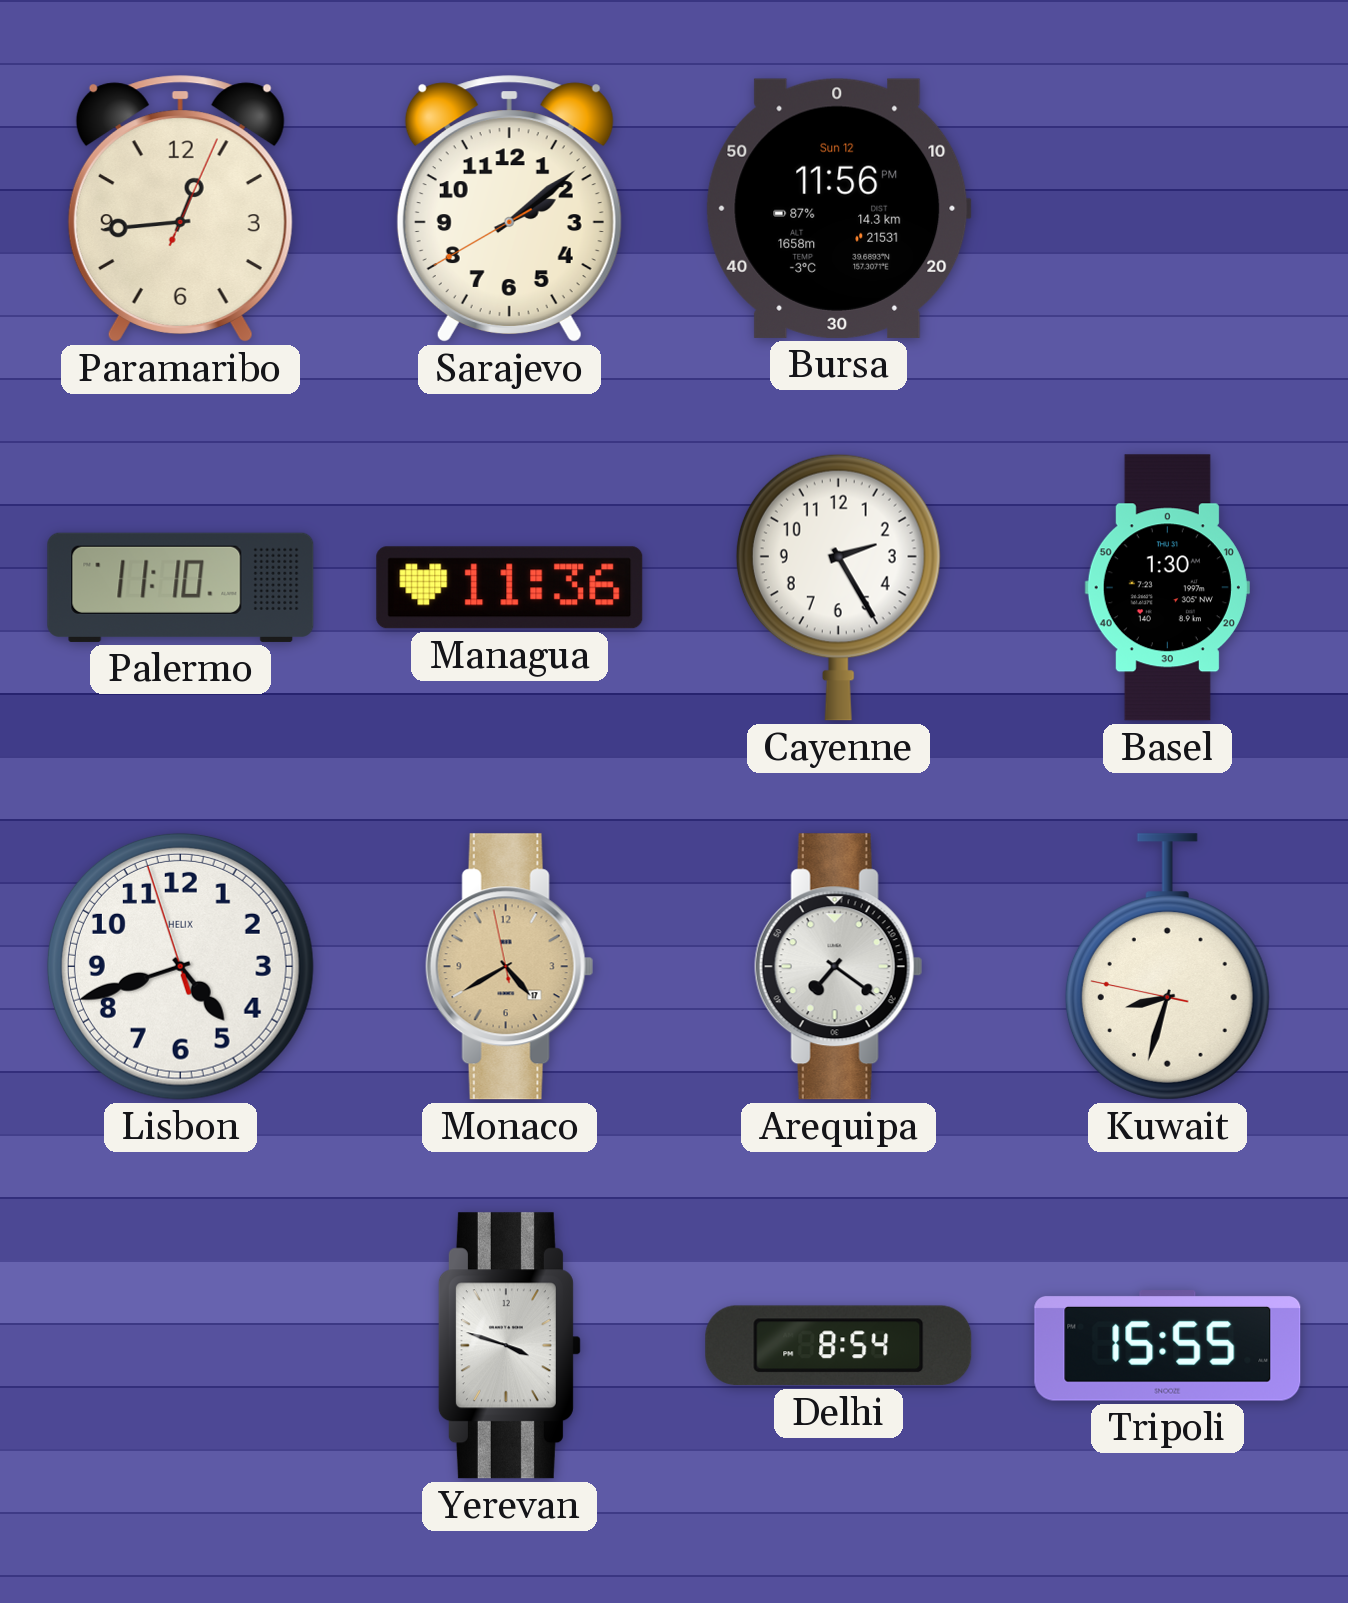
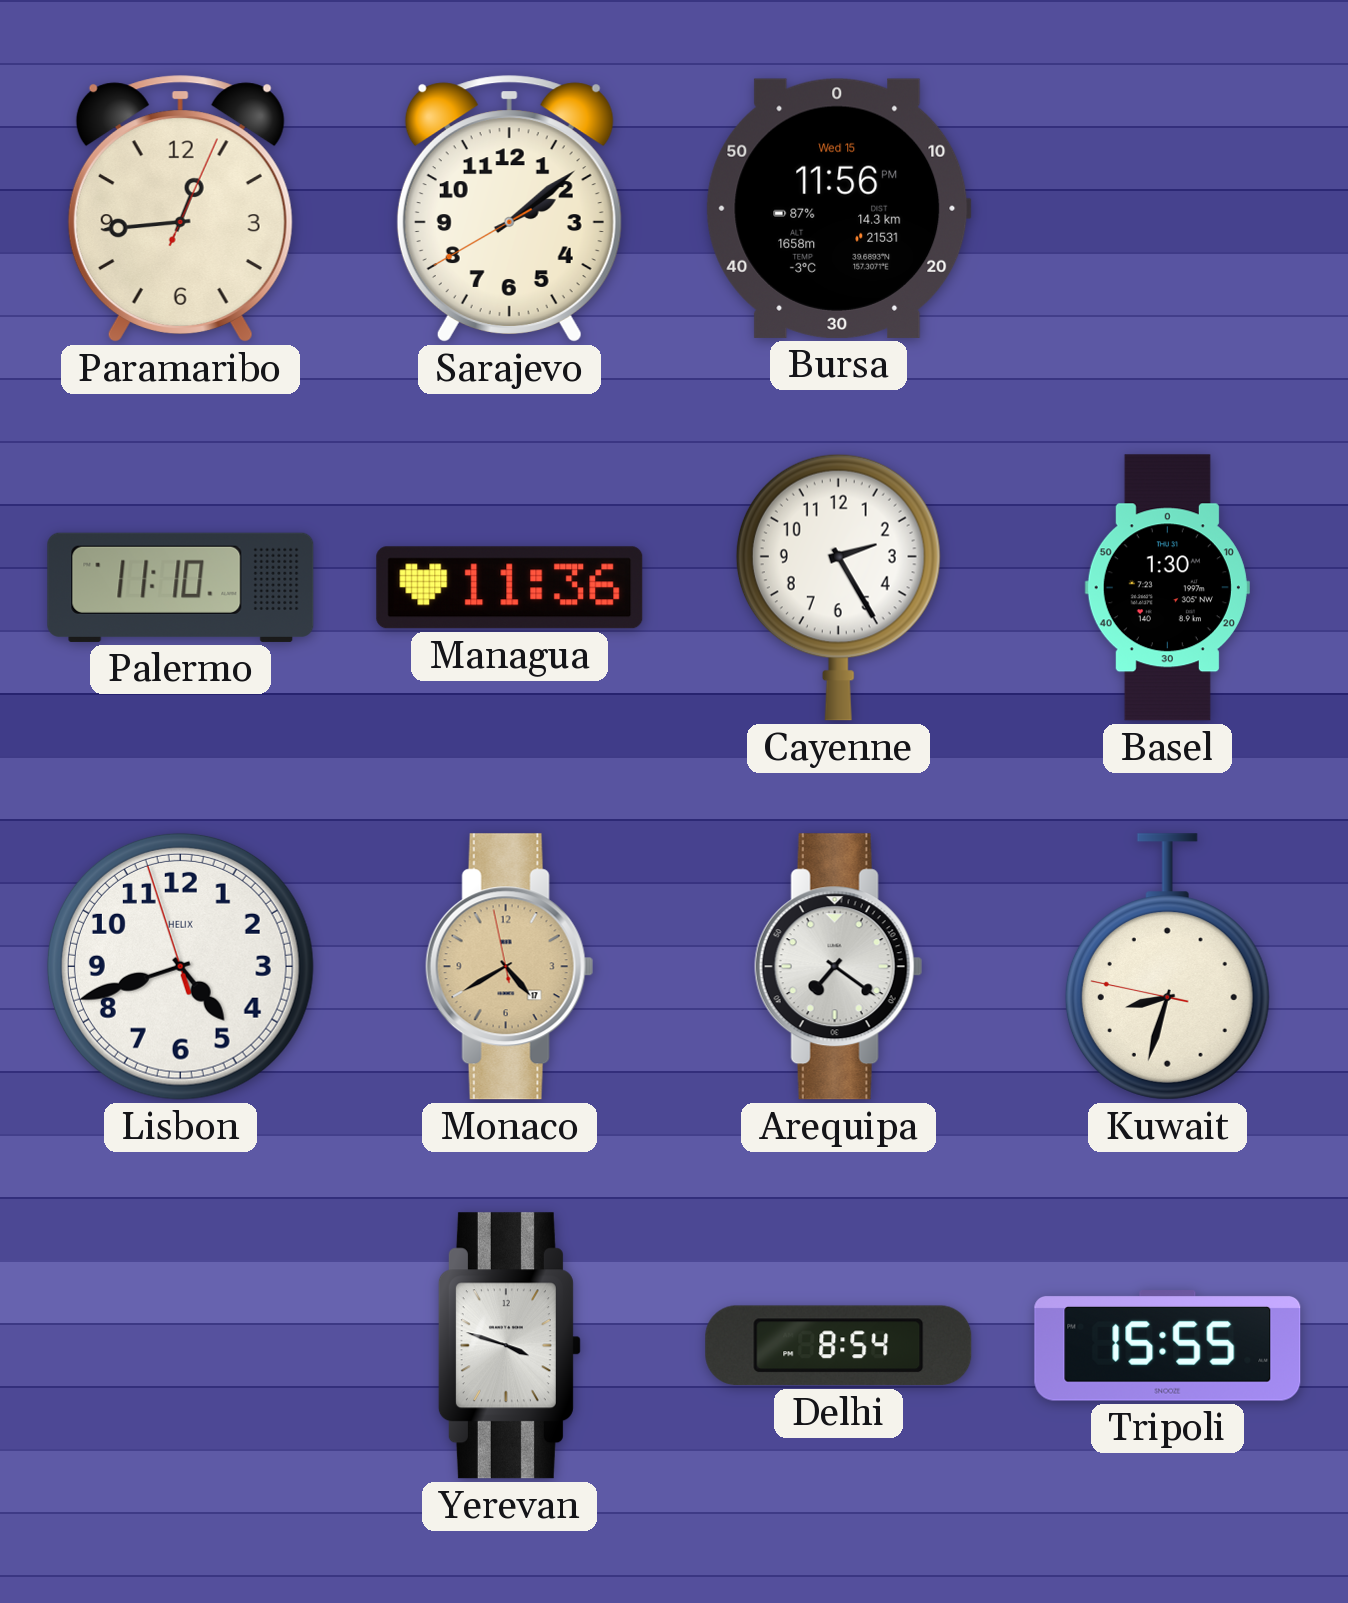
Bursa date: Sun 12 -> Wed 15
